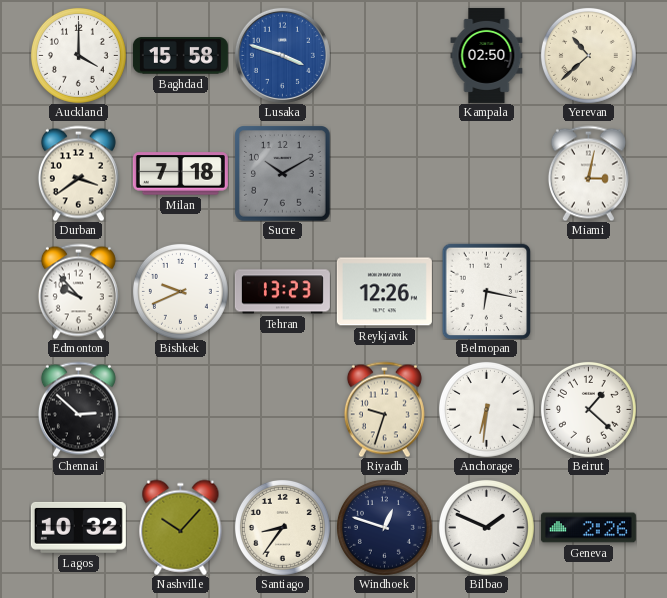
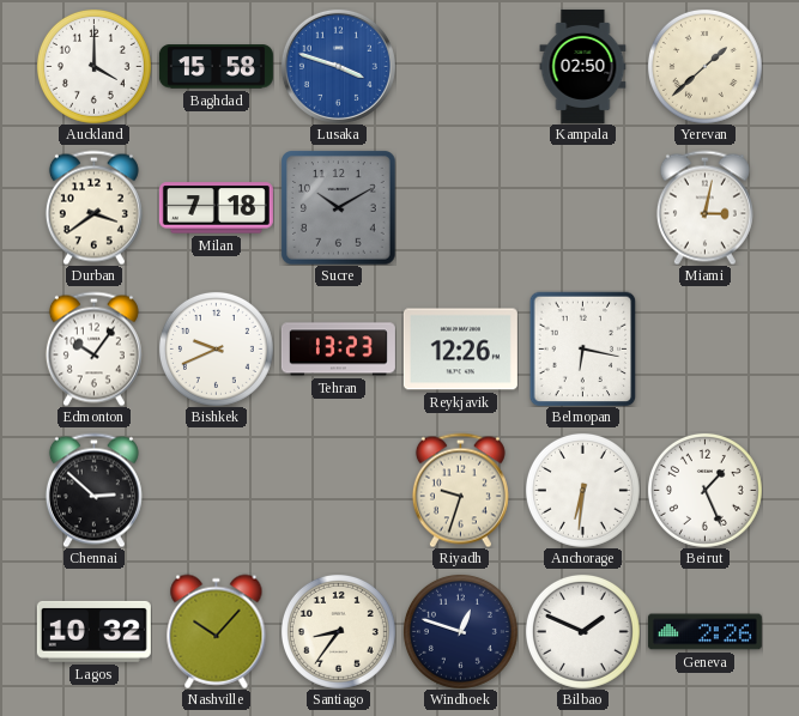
Yerevan: 10:38 -> 1:38
Edmonton: 9:53 -> 10:06
Beirut: 1:22 -> 1:26
